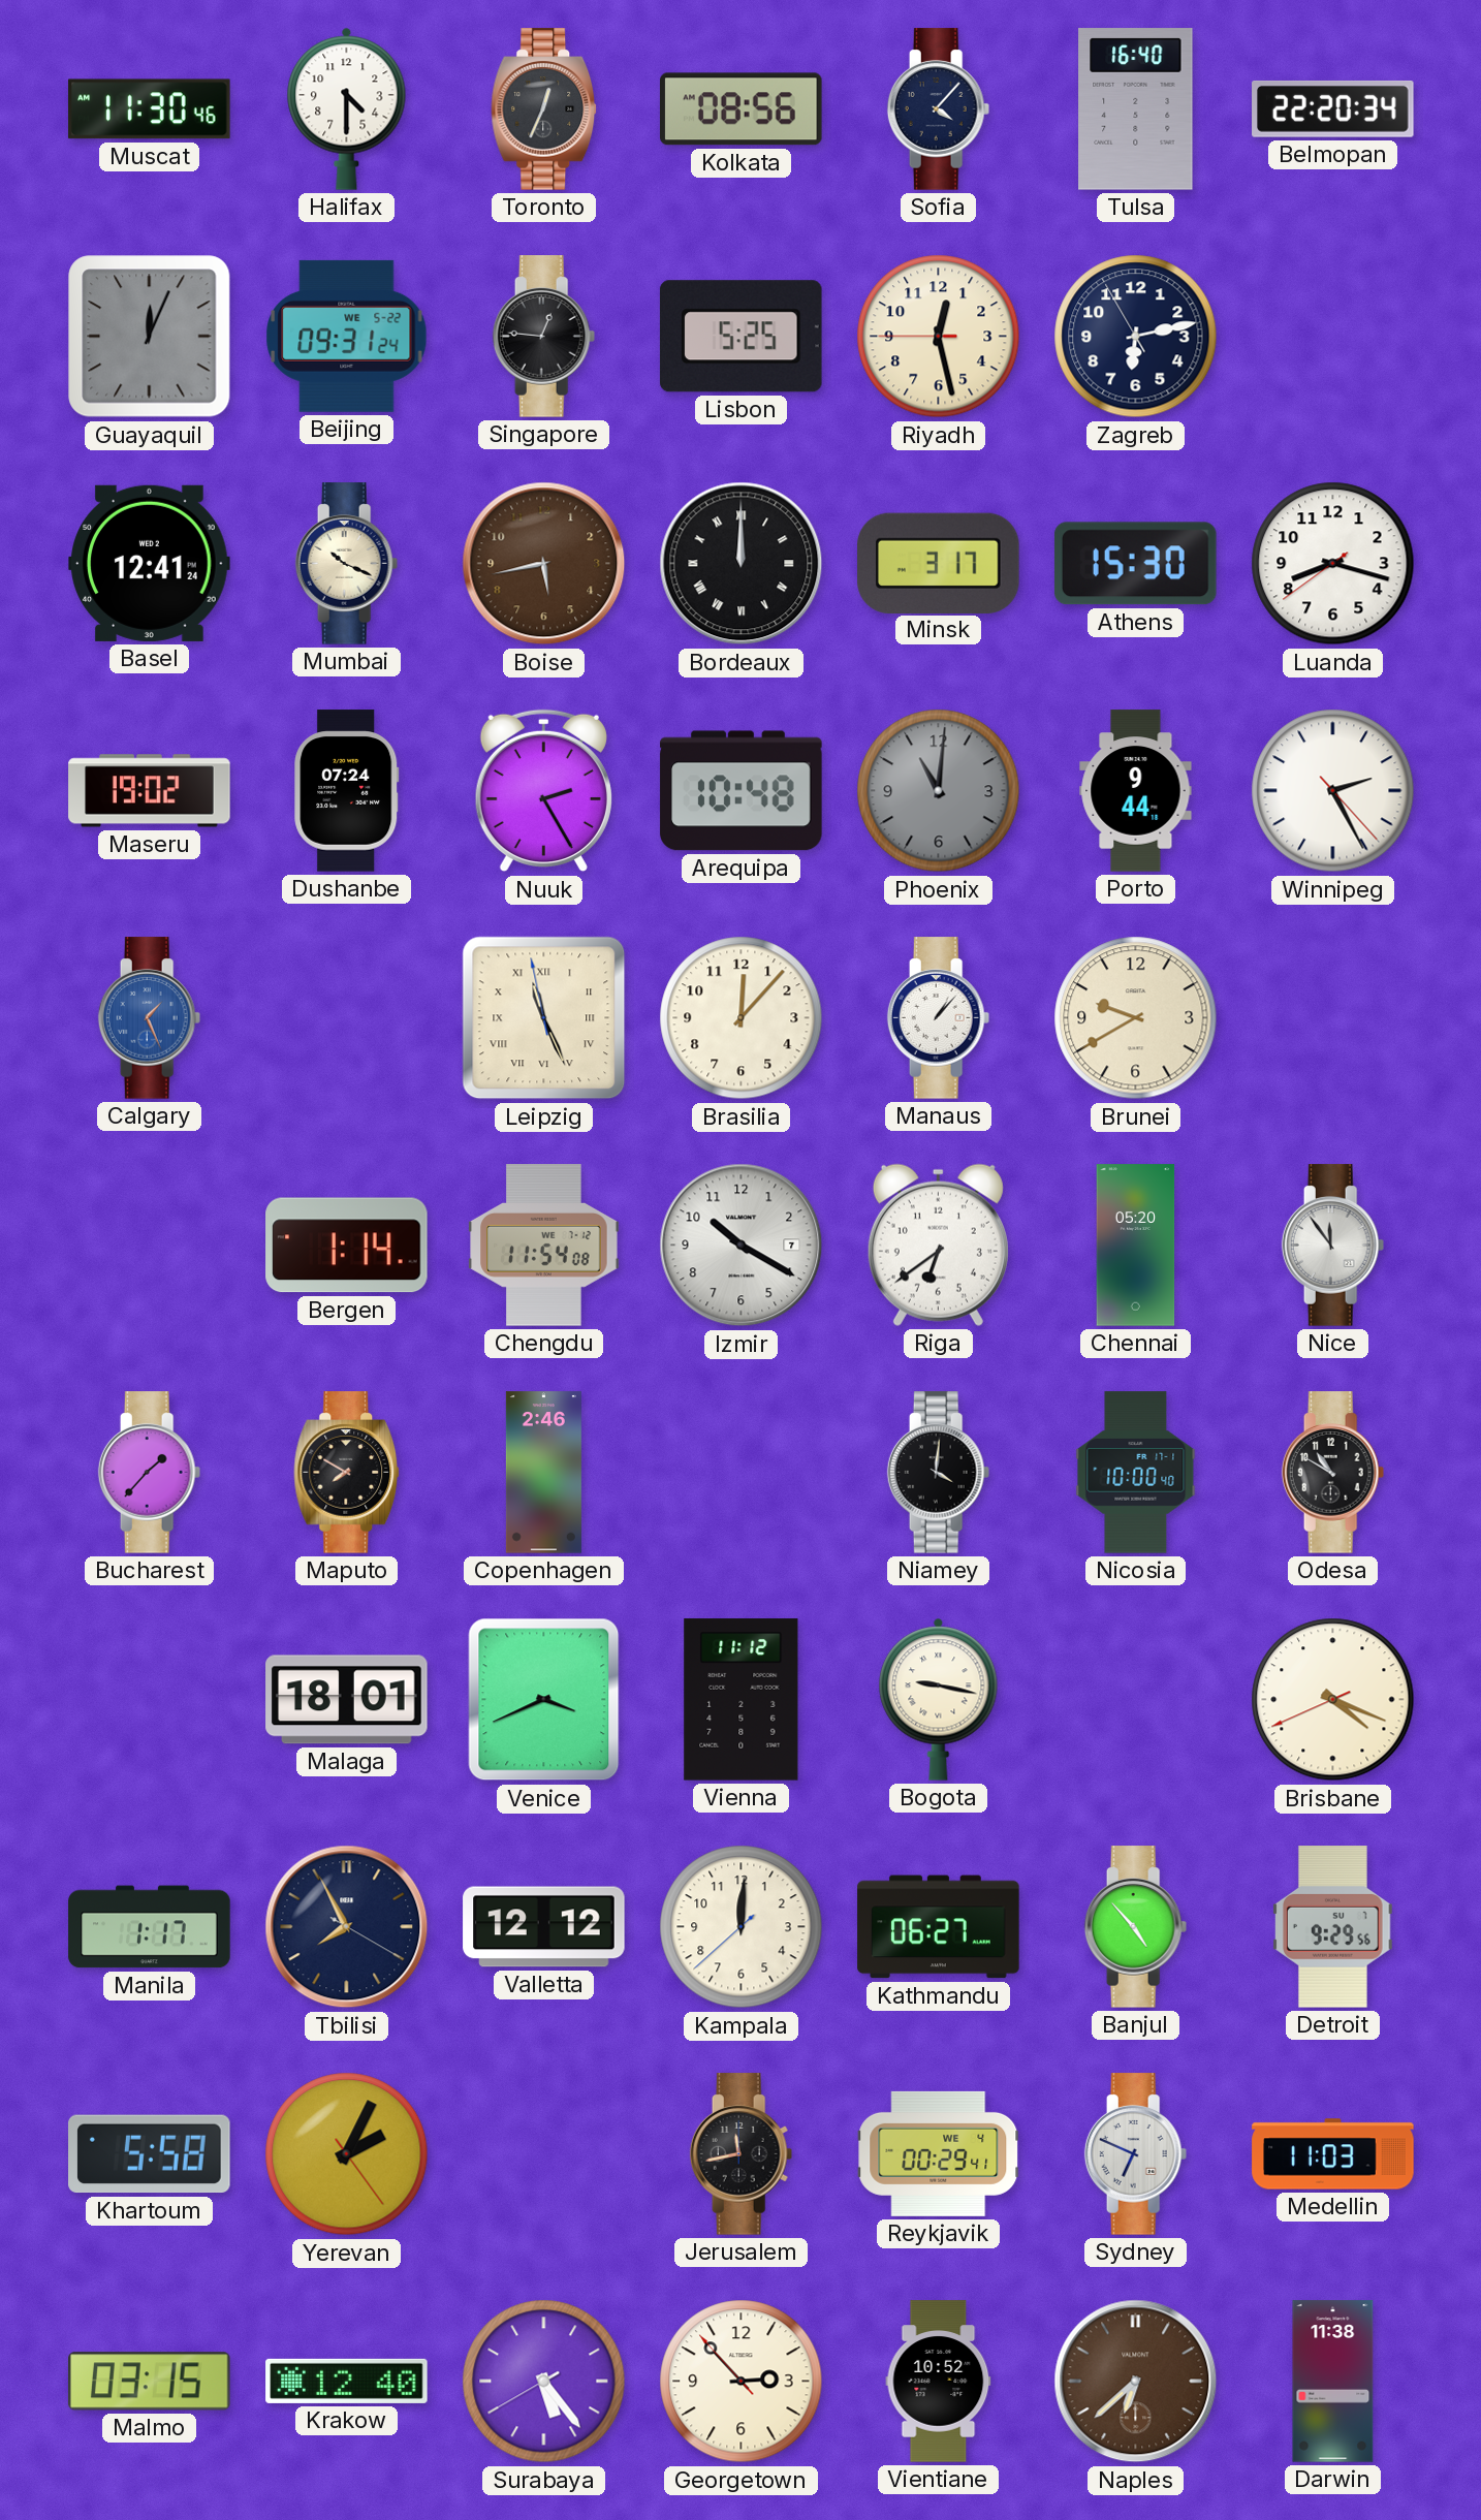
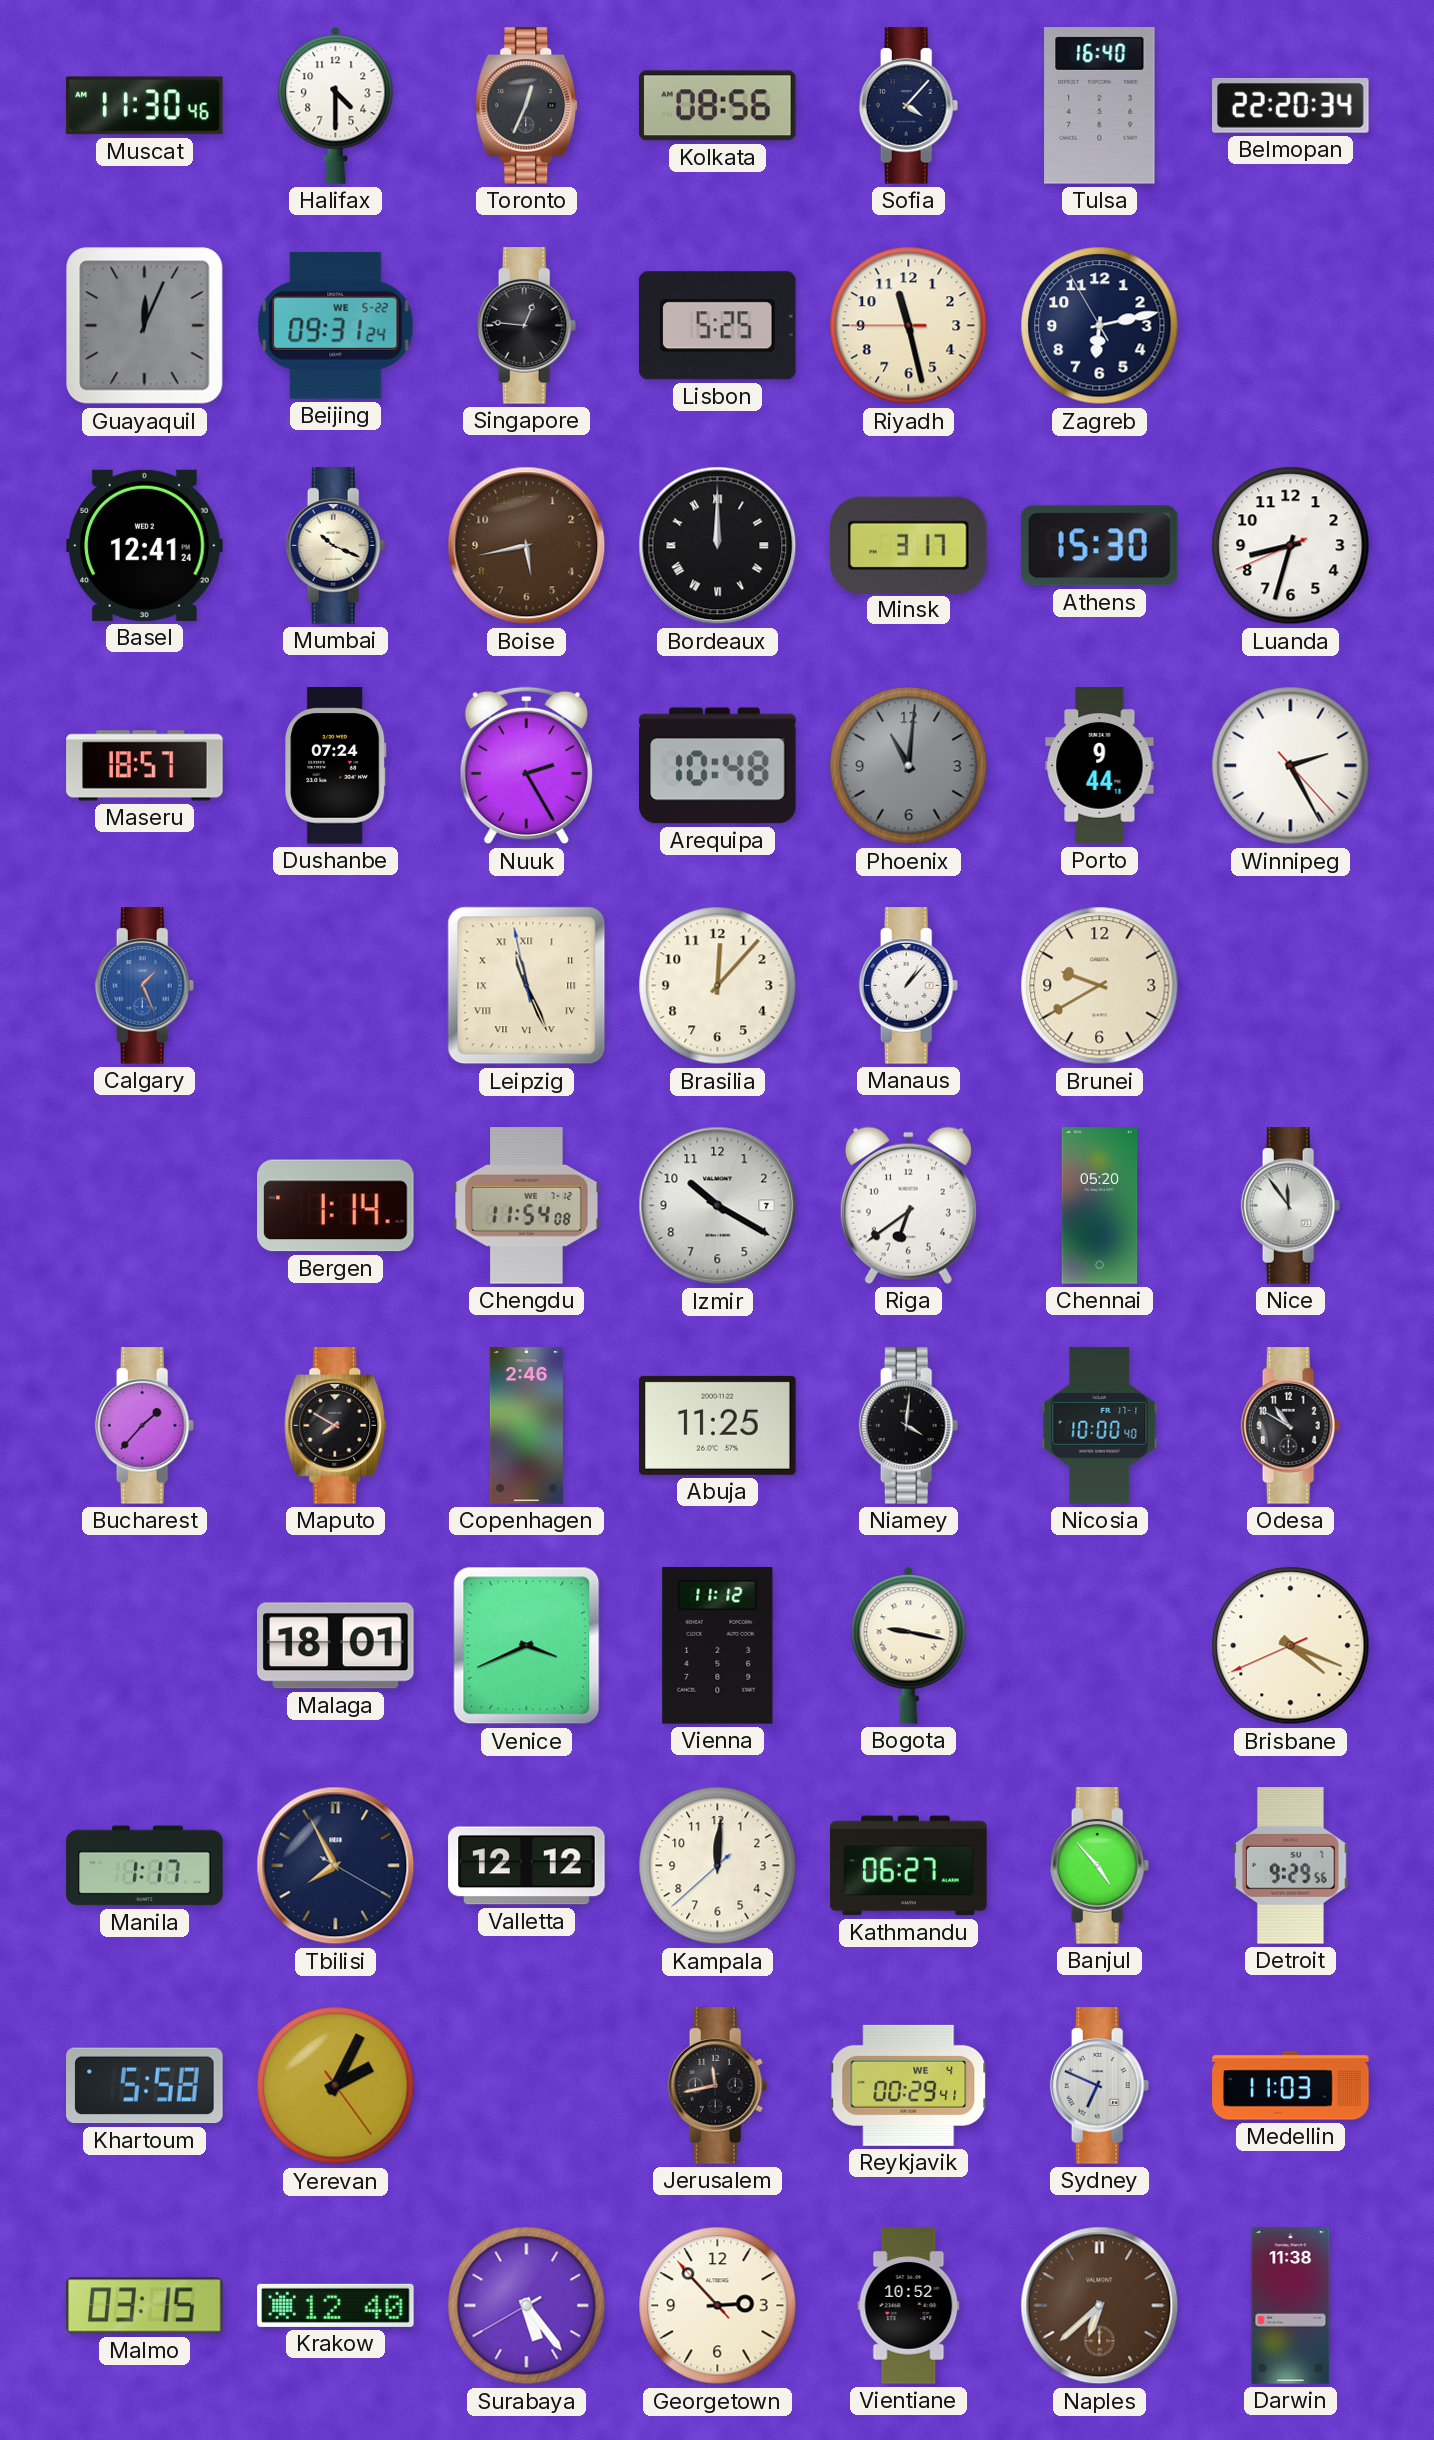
Riyadh: 12:27 -> 11:27
Luanda: 8:17 -> 8:32
Maseru: 19:02 -> 18:57
Abuja: none -> 11:25
